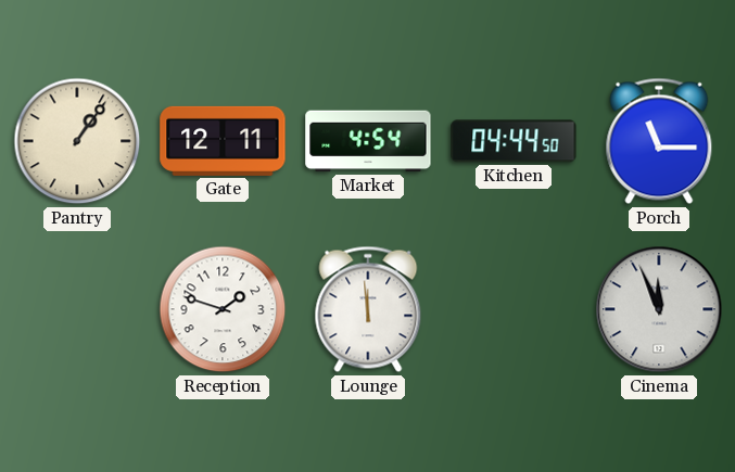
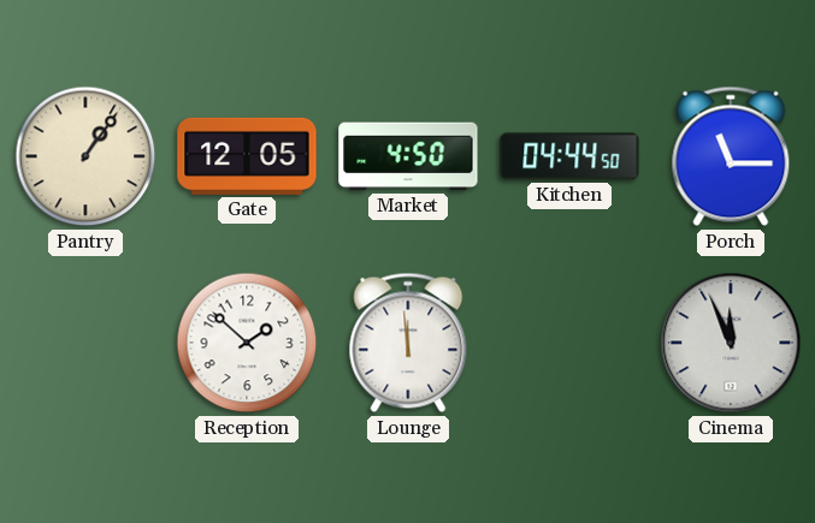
Gate: 12:11 -> 12:05
Market: 4:54 -> 4:50
Reception: 1:48 -> 1:52
